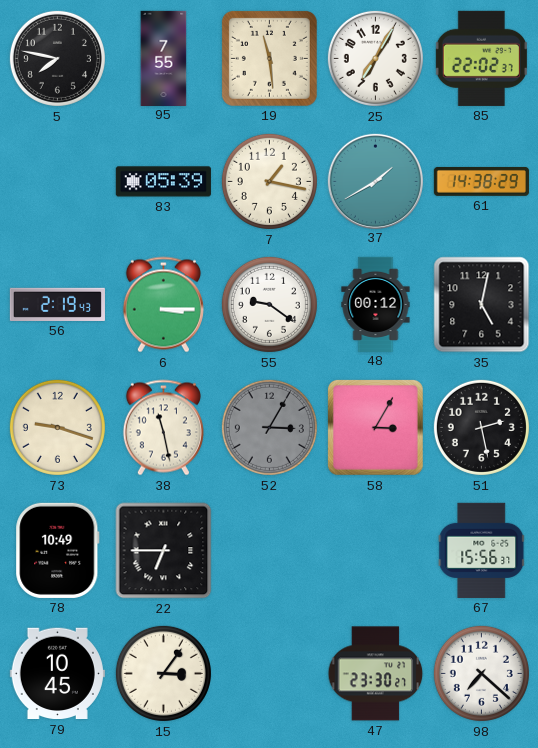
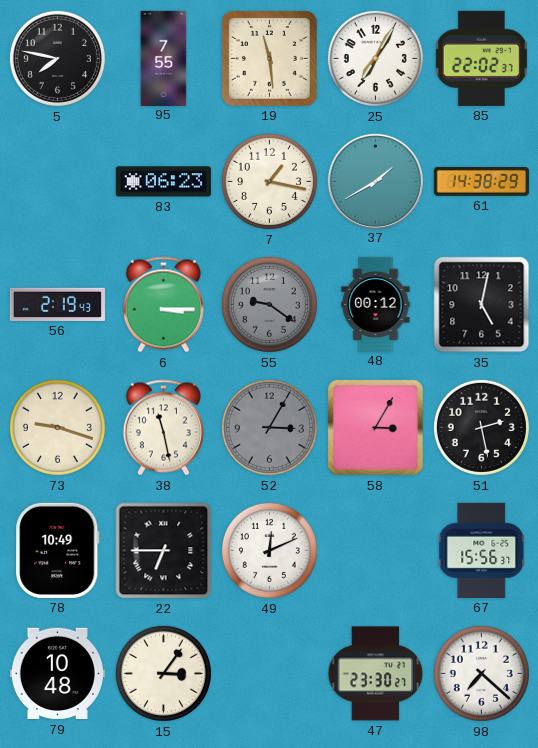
83: 05:39 -> 06:23
55 dial: white -> grey
49: none -> 12:11
79: 10:45 -> 10:48
